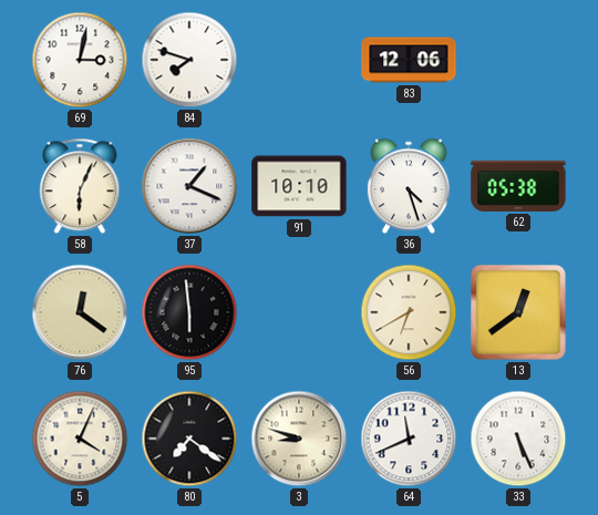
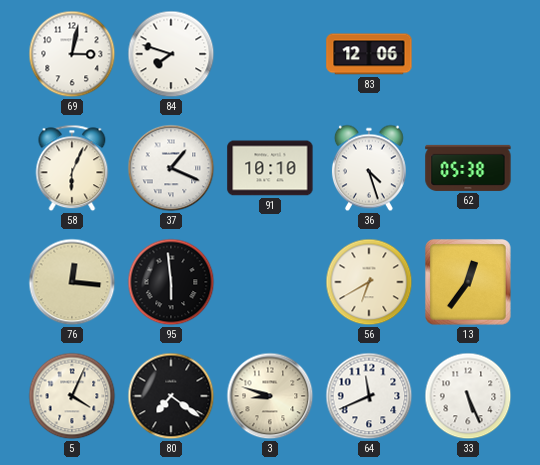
76: 12:21 -> 12:16
13: 12:39 -> 12:36
